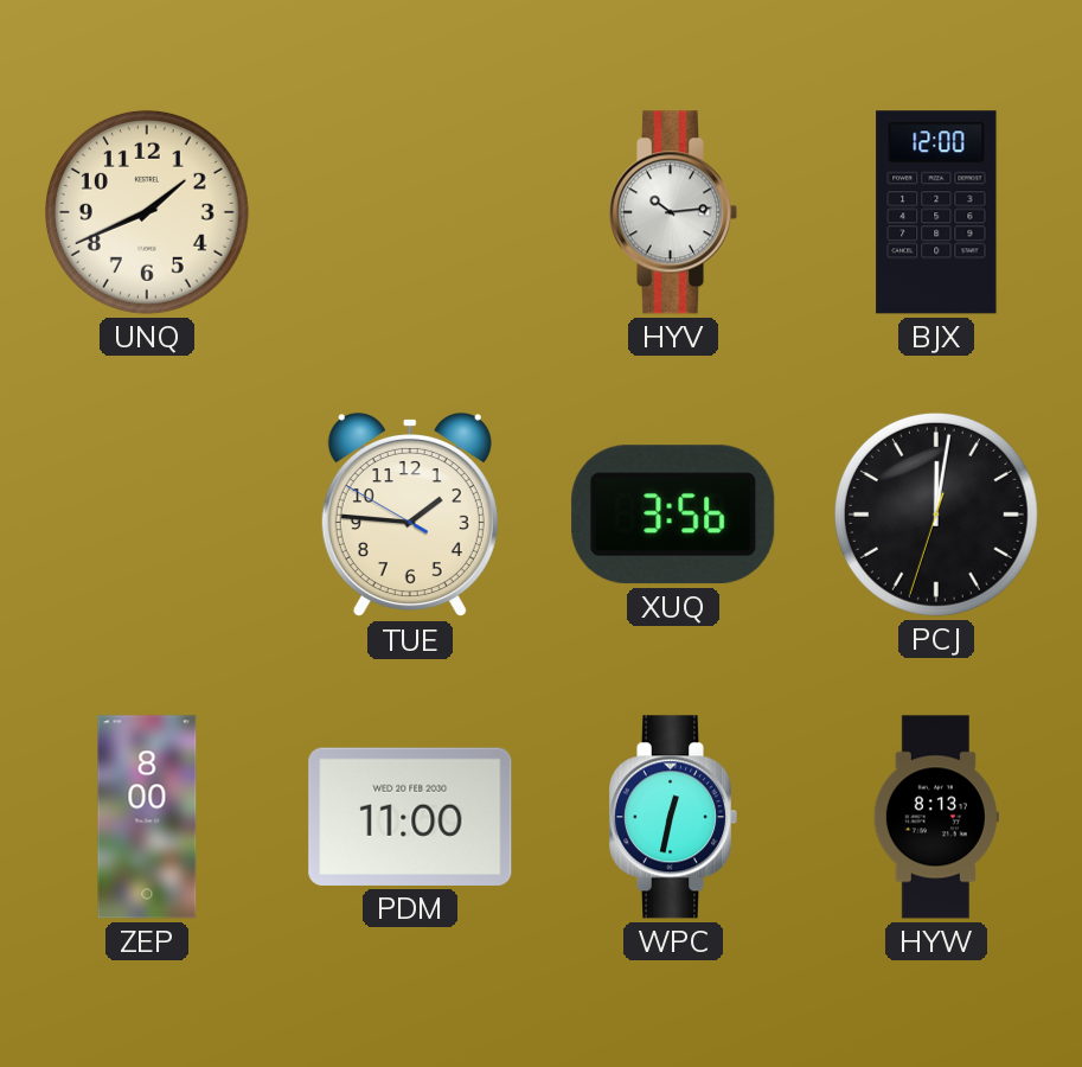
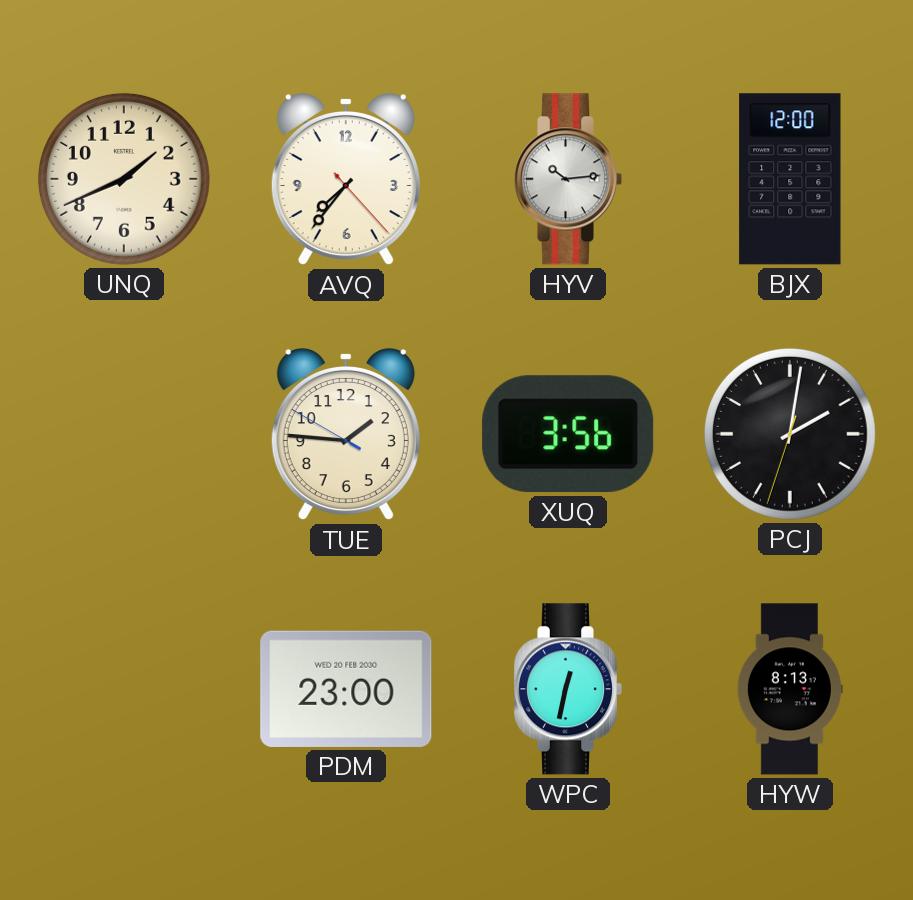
AVQ: none -> 7:36
PCJ: 12:01 -> 2:01
ZEP: 8:00 -> none
PDM: 11:00 -> 23:00
